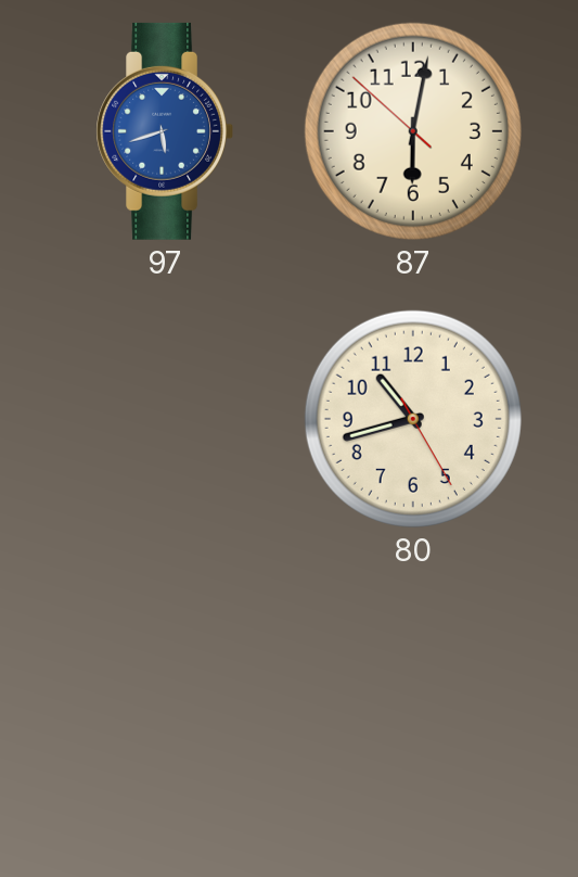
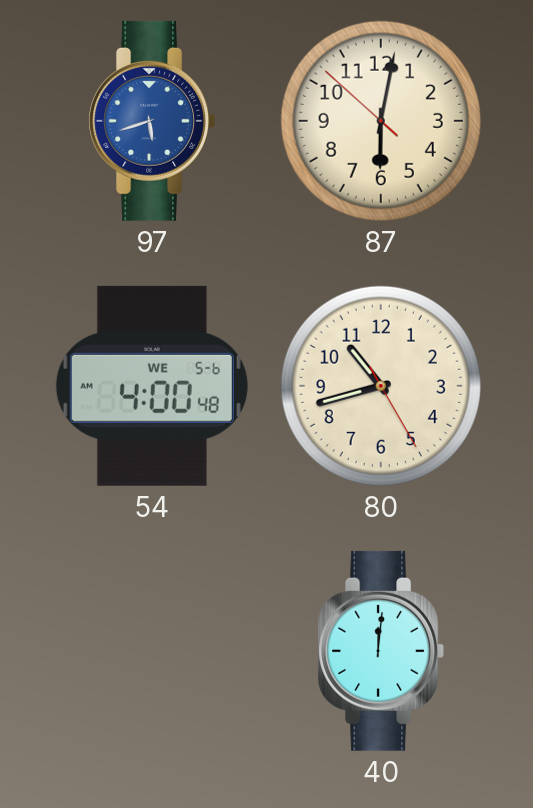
54: none -> 4:00
40: none -> 12:01
